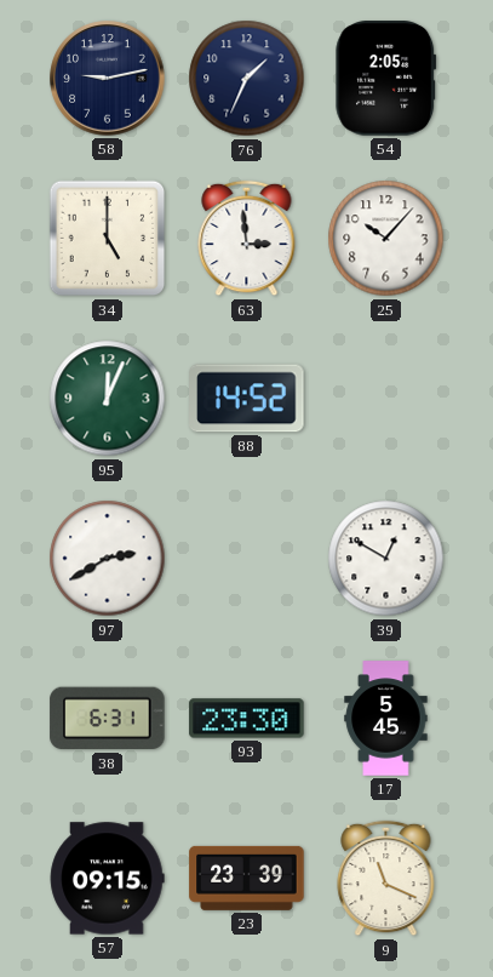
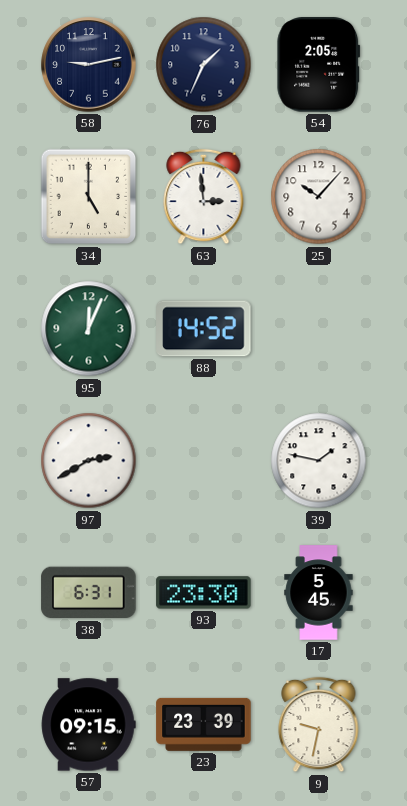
39: 12:50 -> 1:47
9: 11:19 -> 9:32
